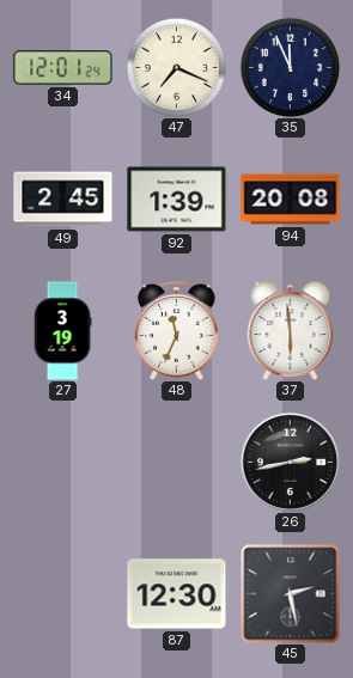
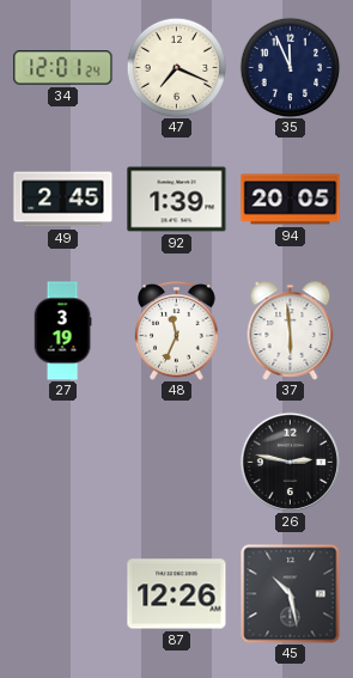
94: 20:08 -> 20:05
26: 2:43 -> 2:47
87: 12:30 -> 12:26
45: 2:28 -> 10:28
